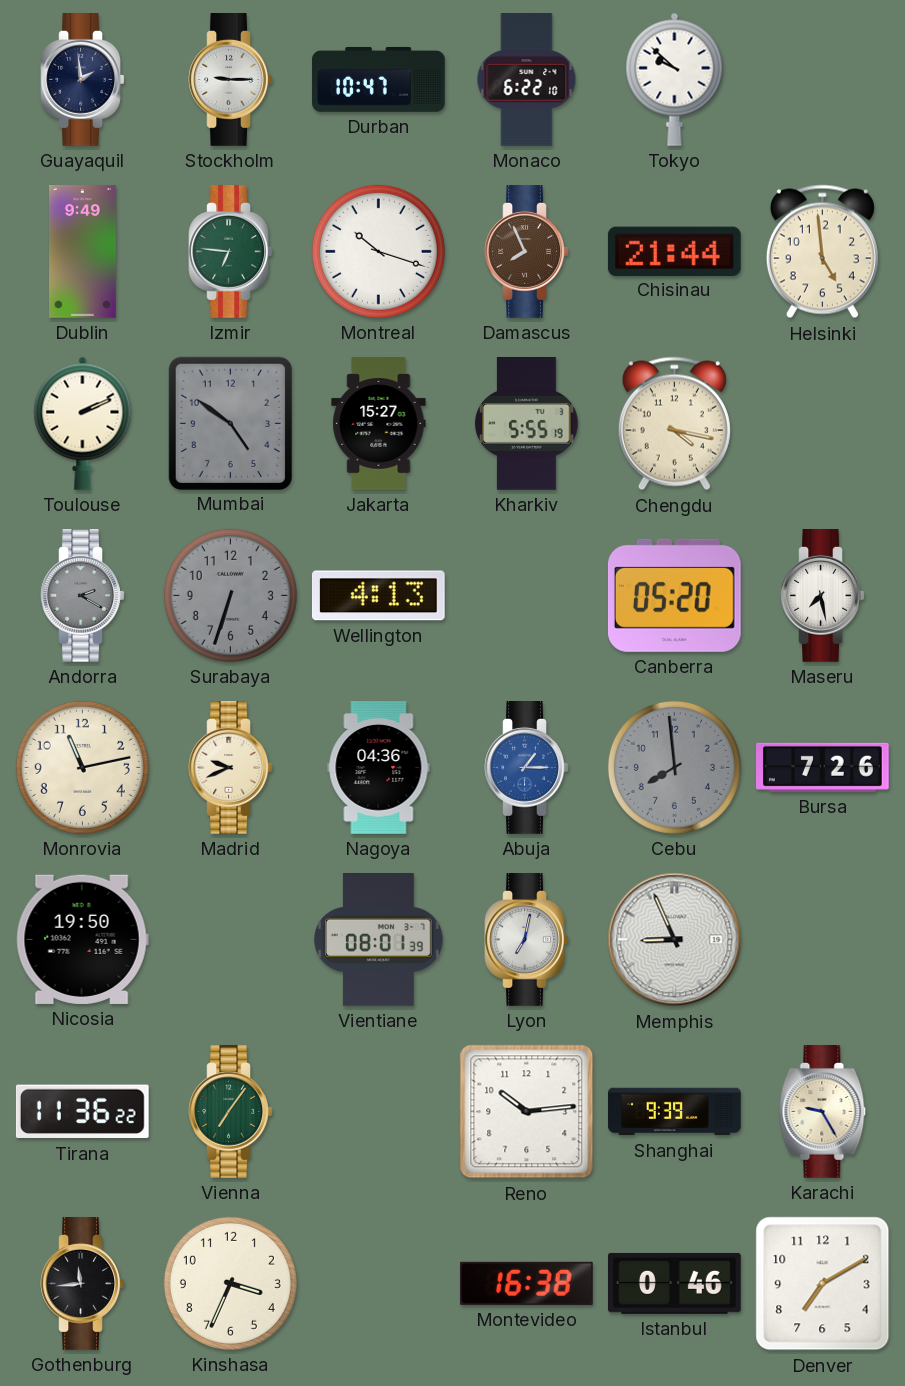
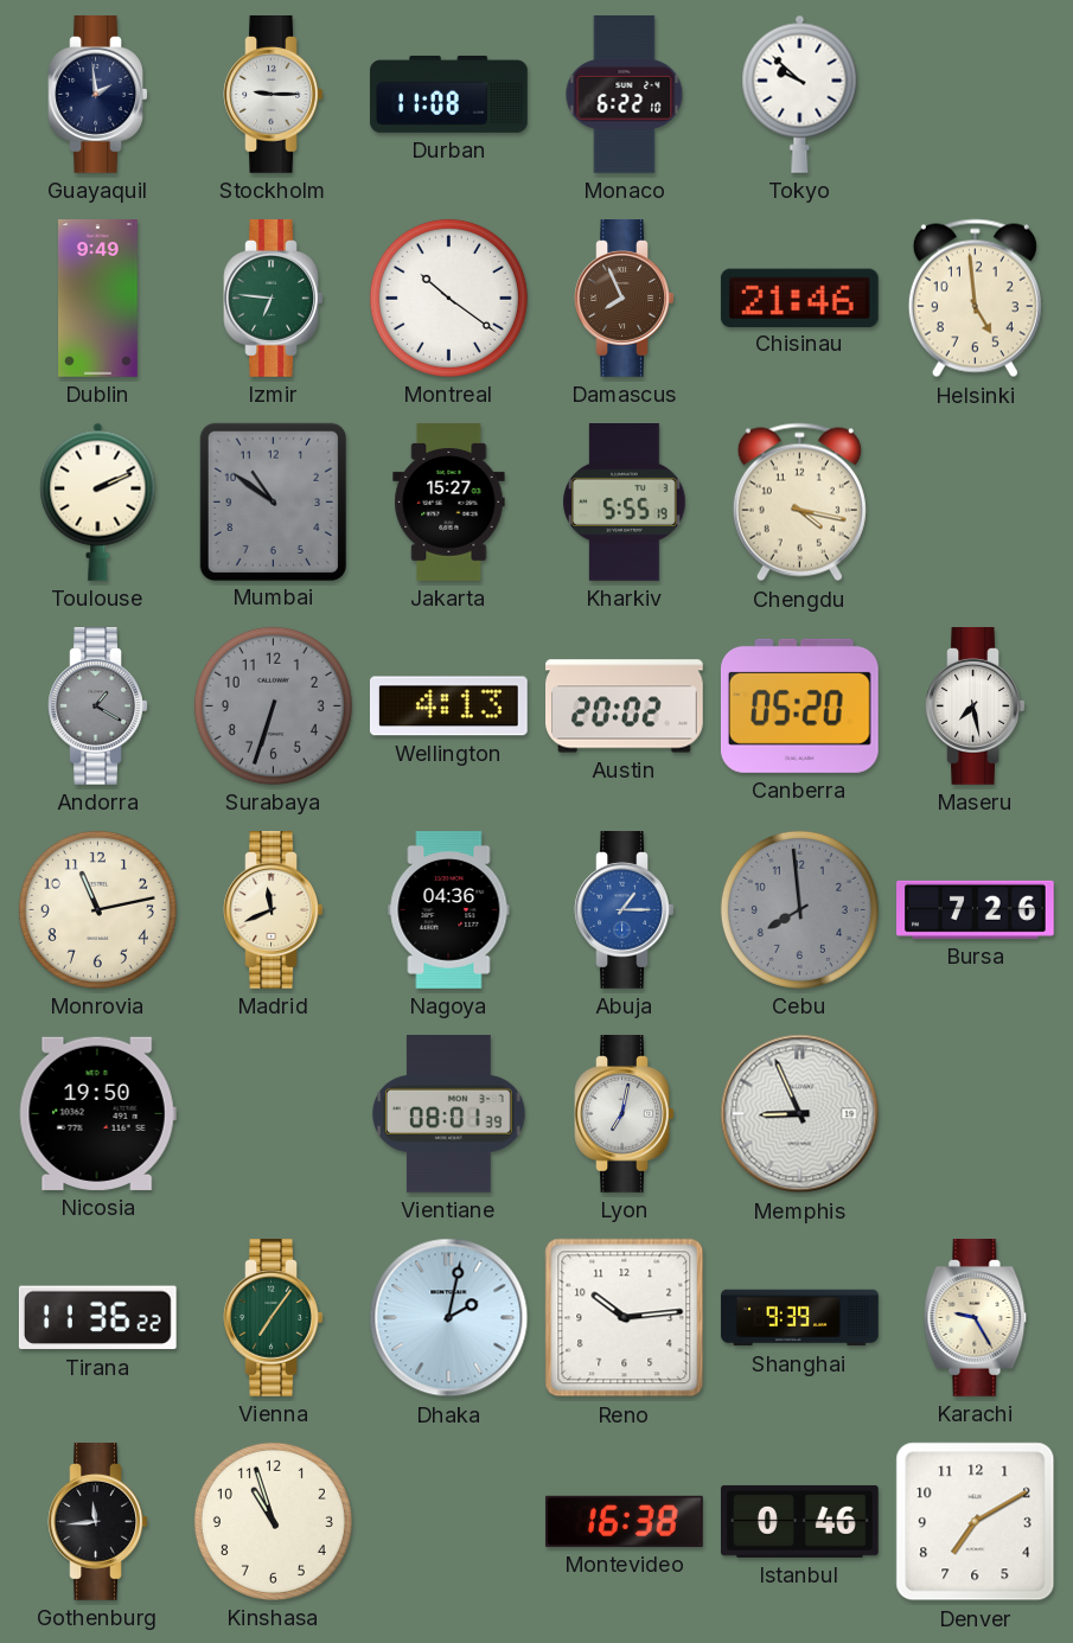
Durban: 10:47 -> 11:08
Montreal: 10:18 -> 10:21
Chisinau: 21:44 -> 21:46
Mumbai: 4:51 -> 10:51
Andorra: 2:20 -> 1:20
Austin: none -> 20:02
Madrid: 9:41 -> 11:41
Dhaka: none -> 2:02
Kinshasa: 3:34 -> 10:57
